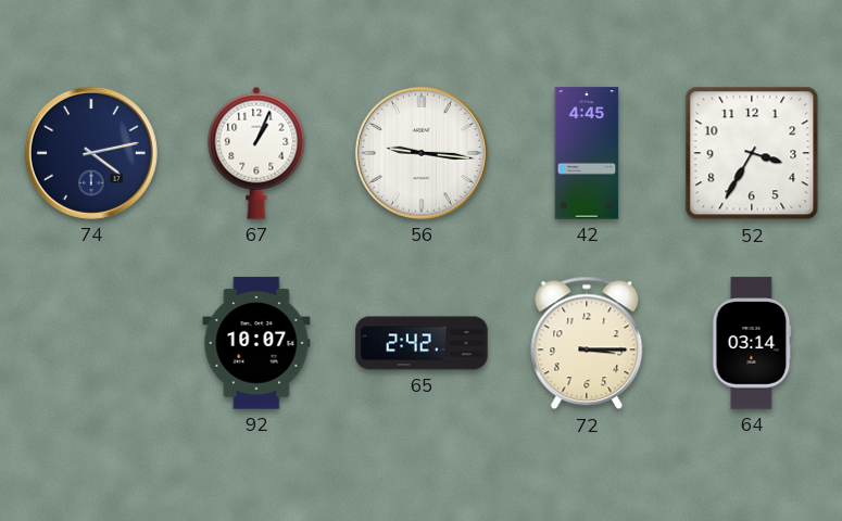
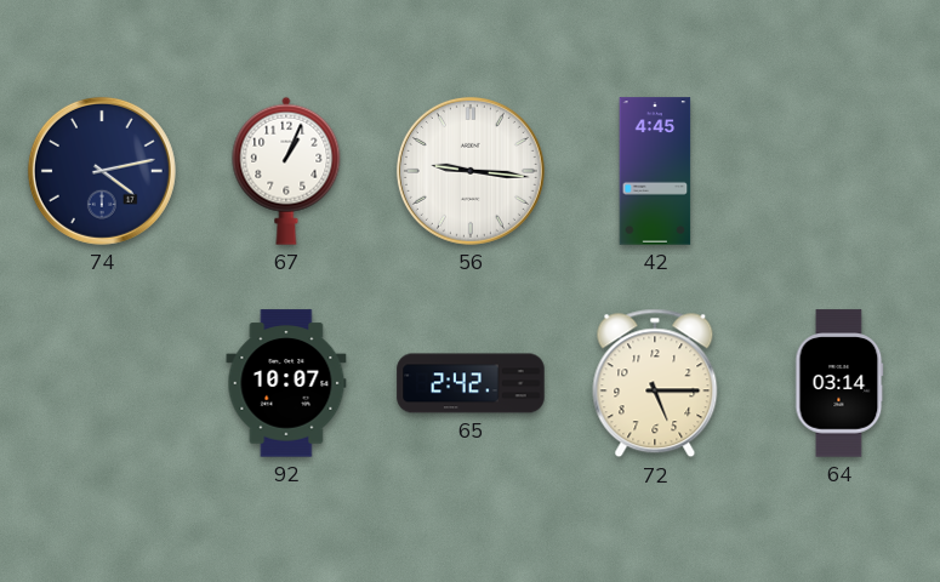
52: 3:35 -> none
72: 3:15 -> 5:15
